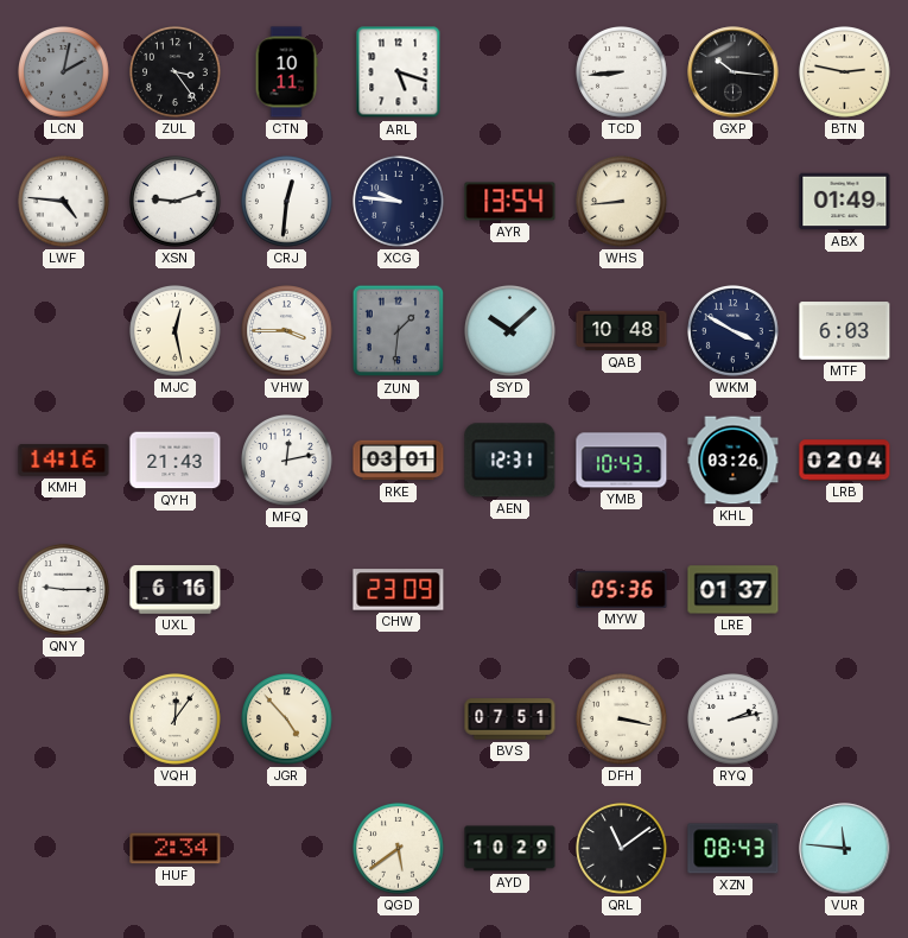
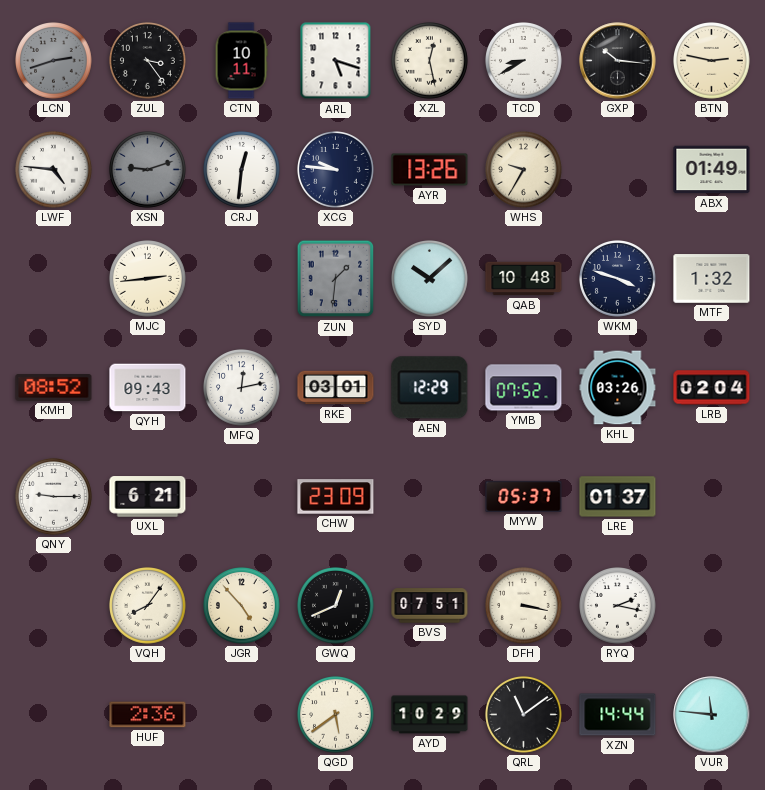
LCN: 2:02 -> 2:42
XZL: none -> 12:28
TCD: 8:44 -> 8:40
XSN dial: white -> grey
AYR: 13:54 -> 13:26
WHS: 8:44 -> 9:35
MJC: 12:28 -> 2:44
VHW: 3:45 -> none
WKM: 3:50 -> 3:48
MTF: 6:03 -> 1:32
KMH: 14:16 -> 08:52
QYH: 21:43 -> 09:43
AEN: 12:31 -> 12:29
YMB: 10:43 -> 07:52
UXL: 6:16 -> 6:21
MYW: 05:36 -> 05:37
VQH: 12:06 -> 8:06
GWQ: none -> 12:41
RYQ: 2:13 -> 2:17
HUF: 2:34 -> 2:36
XZN: 08:43 -> 14:44
